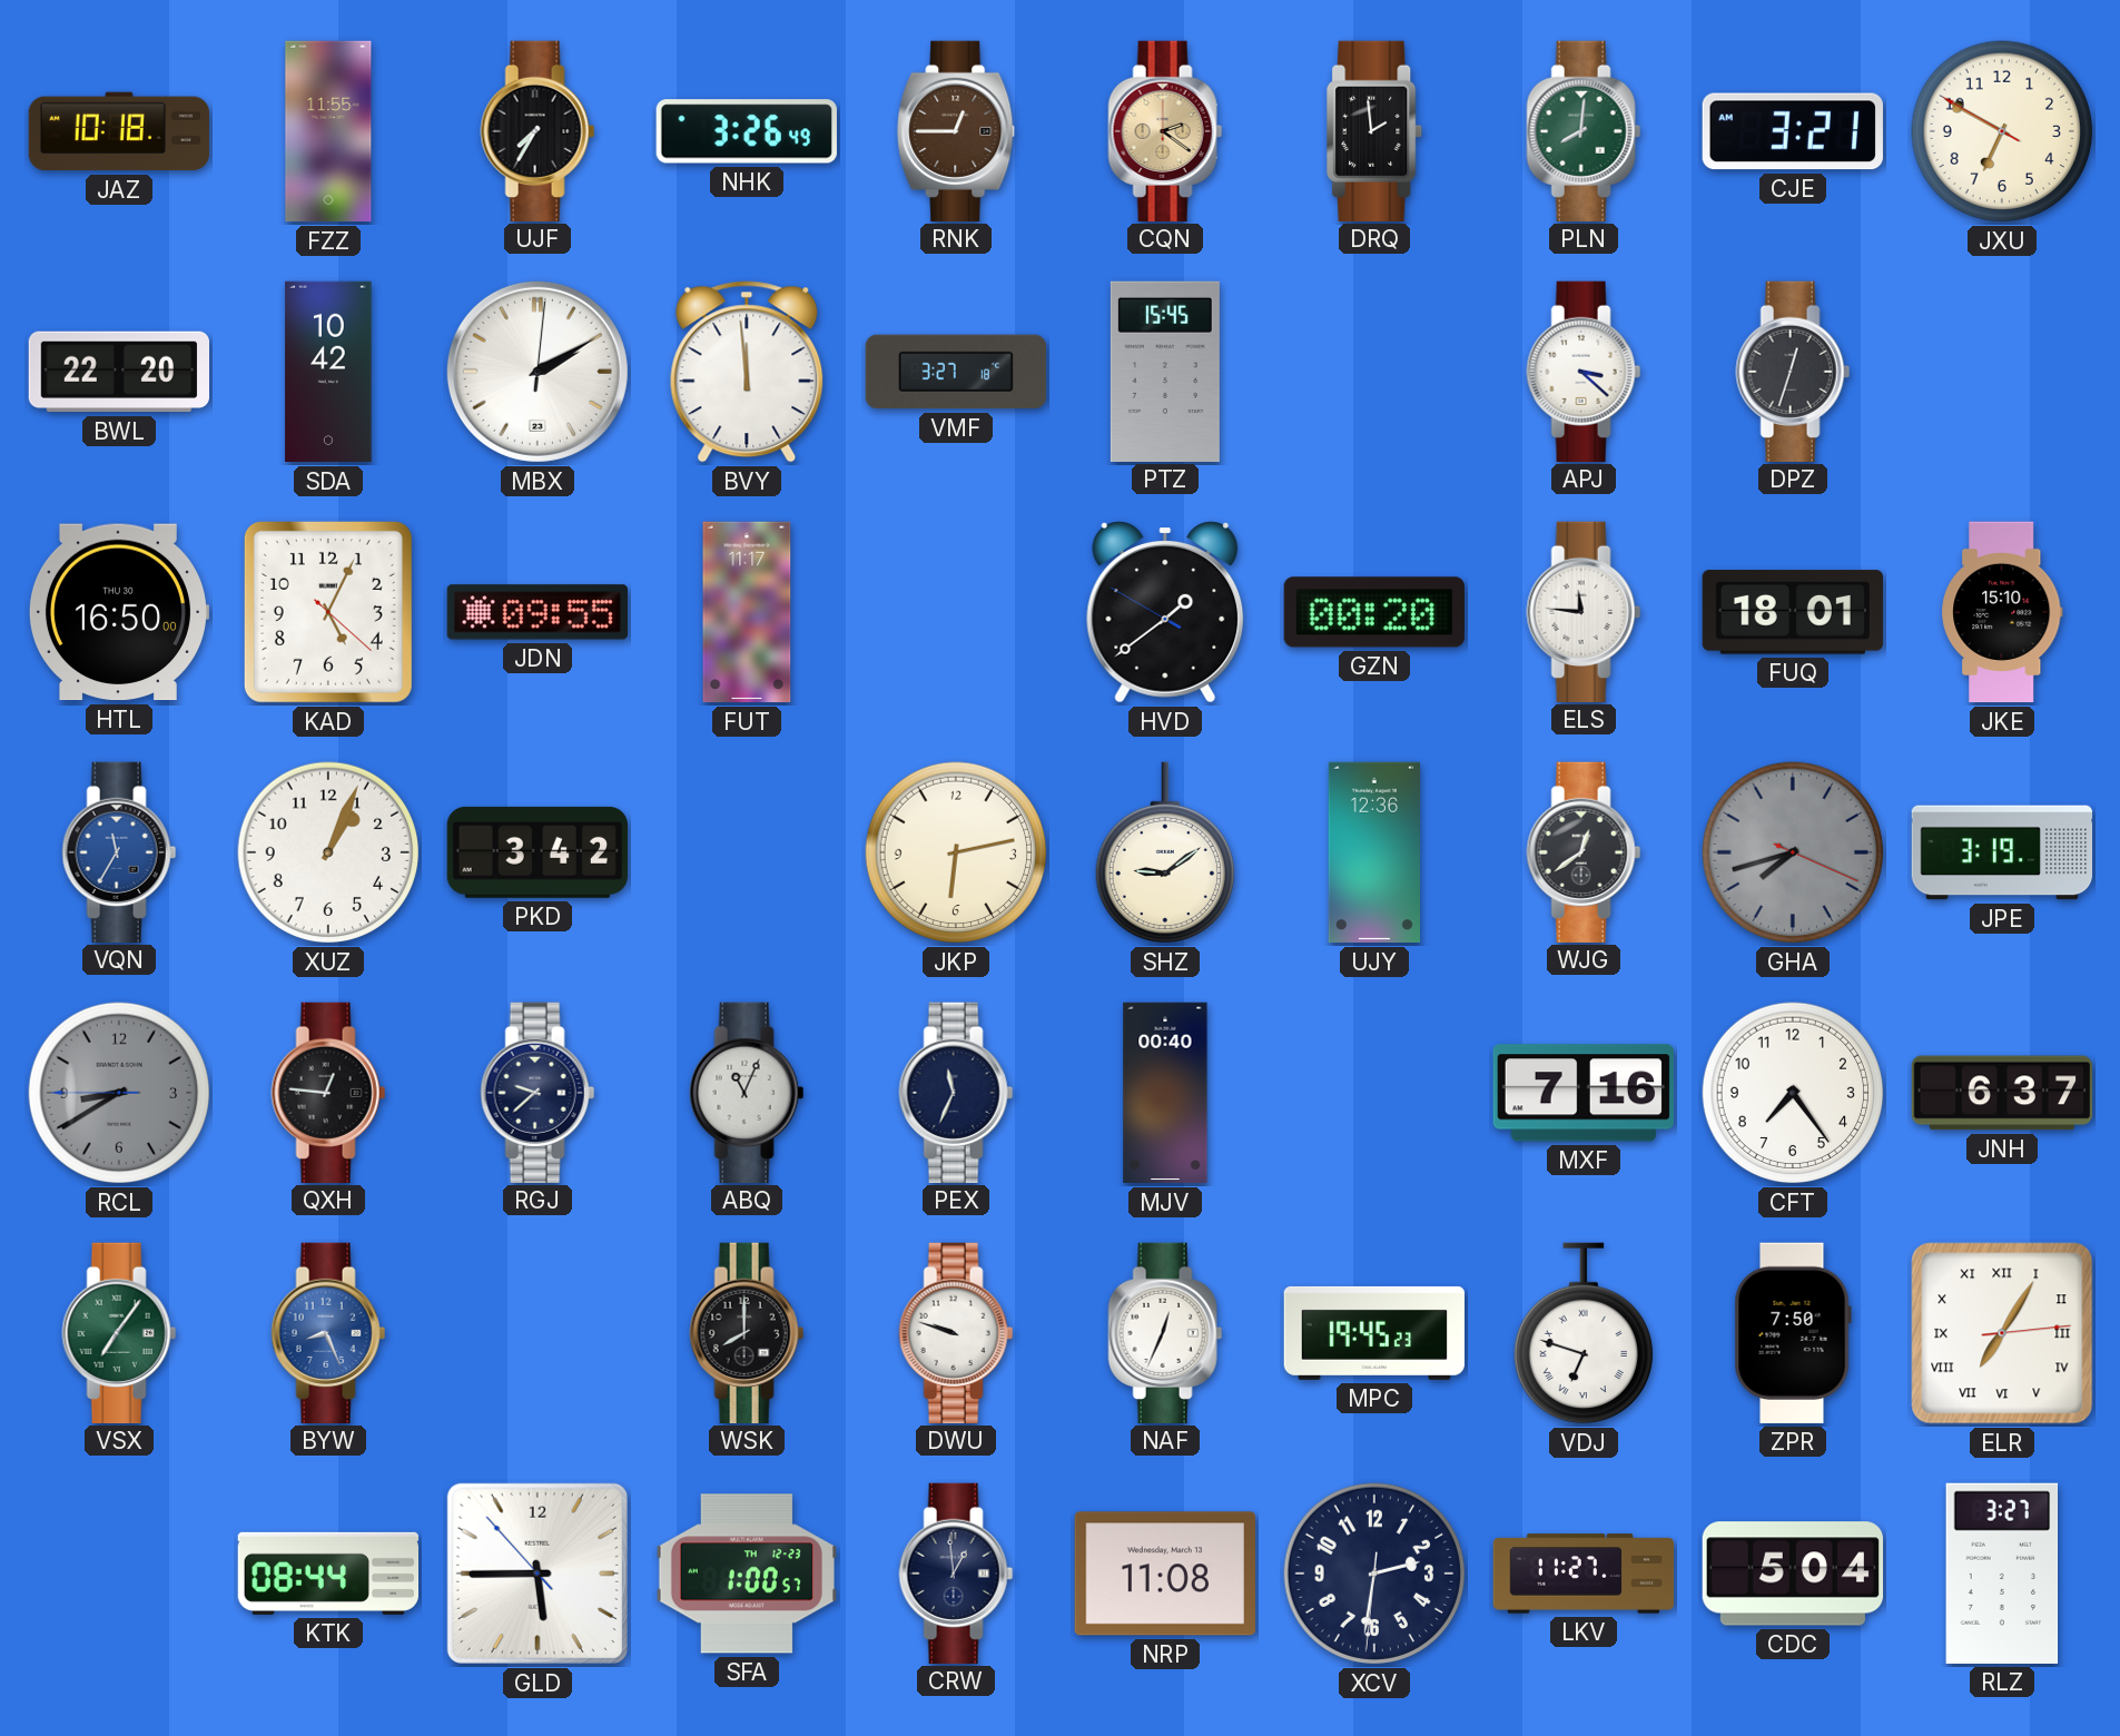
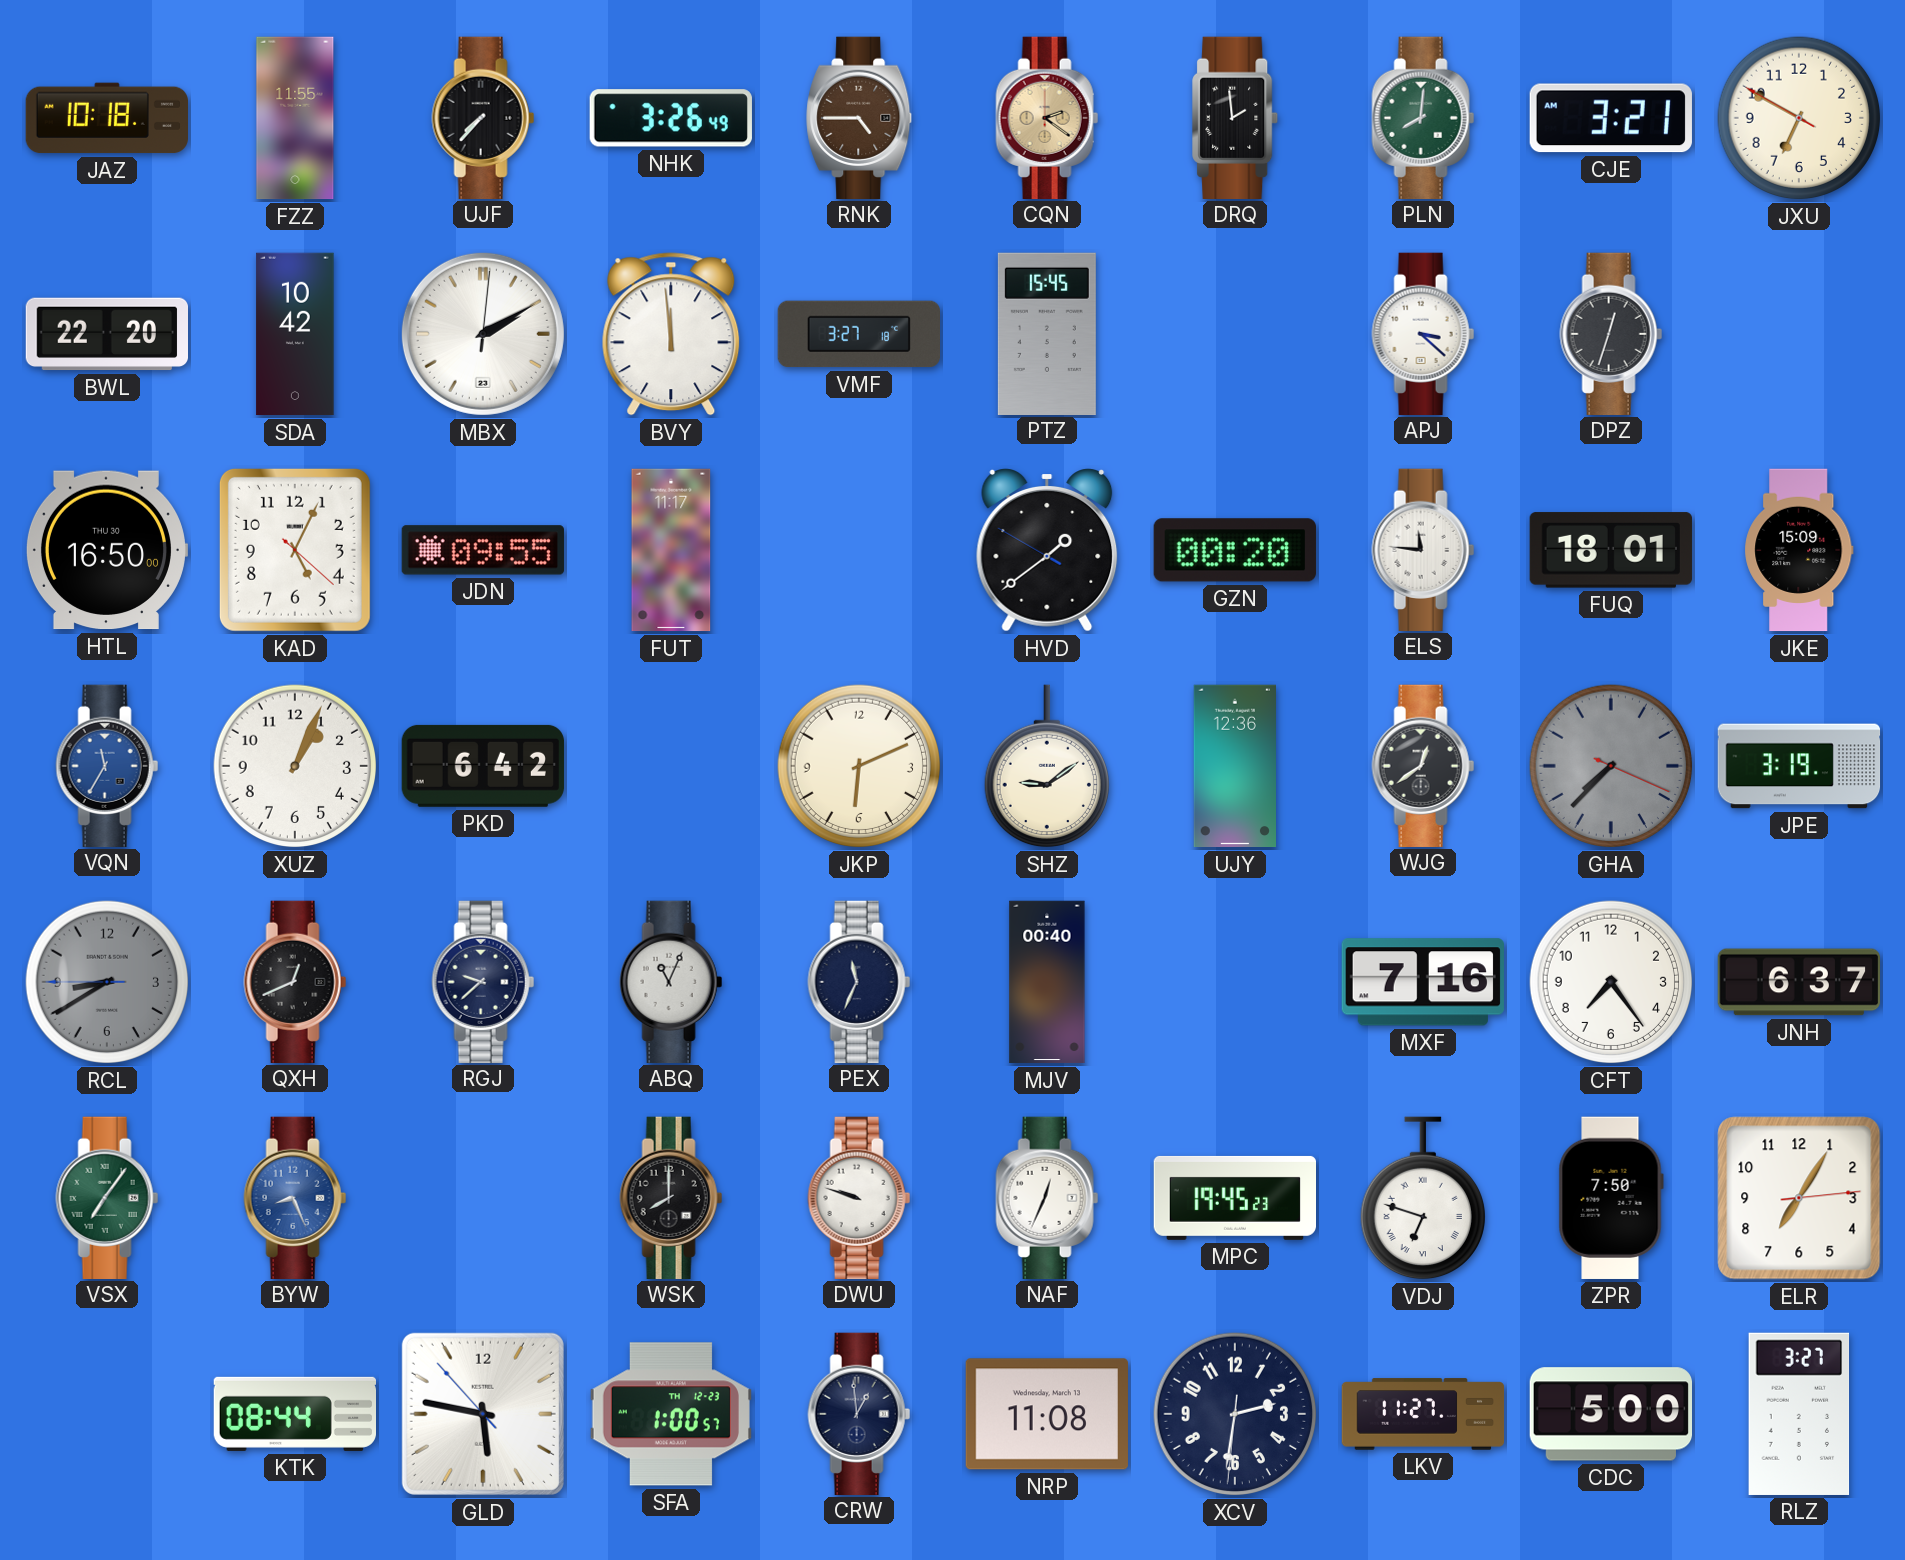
UJF: 7:35 -> 7:37
RNK: 12:45 -> 4:45
JKE: 15:10 -> 15:09
PKD: 3:42 -> 6:42
JKP: 6:13 -> 6:11
GHA: 7:42 -> 7:37
QXH: 12:46 -> 12:41
ELR numerals: Roman -> Arabic
GLD: 5:44 -> 5:46
CDC: 5:04 -> 5:00
